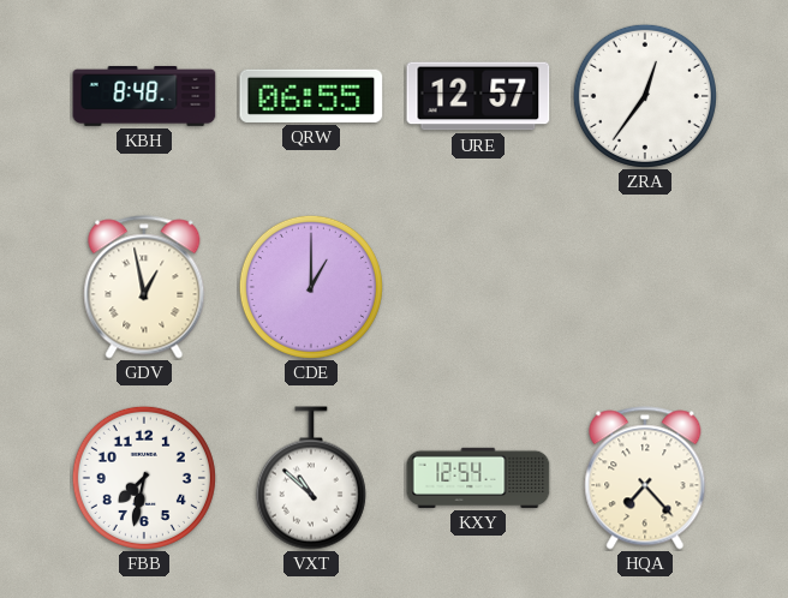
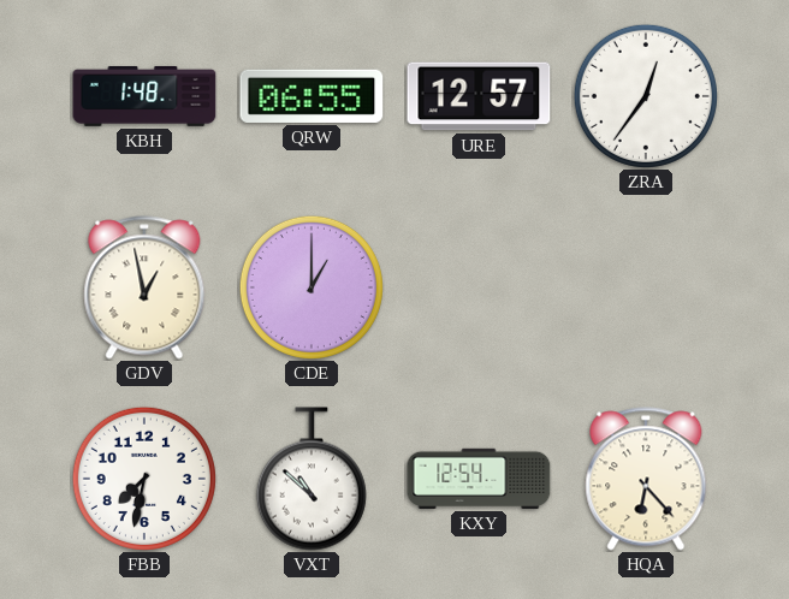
KBH: 8:48 -> 1:48
HQA: 7:23 -> 6:23
